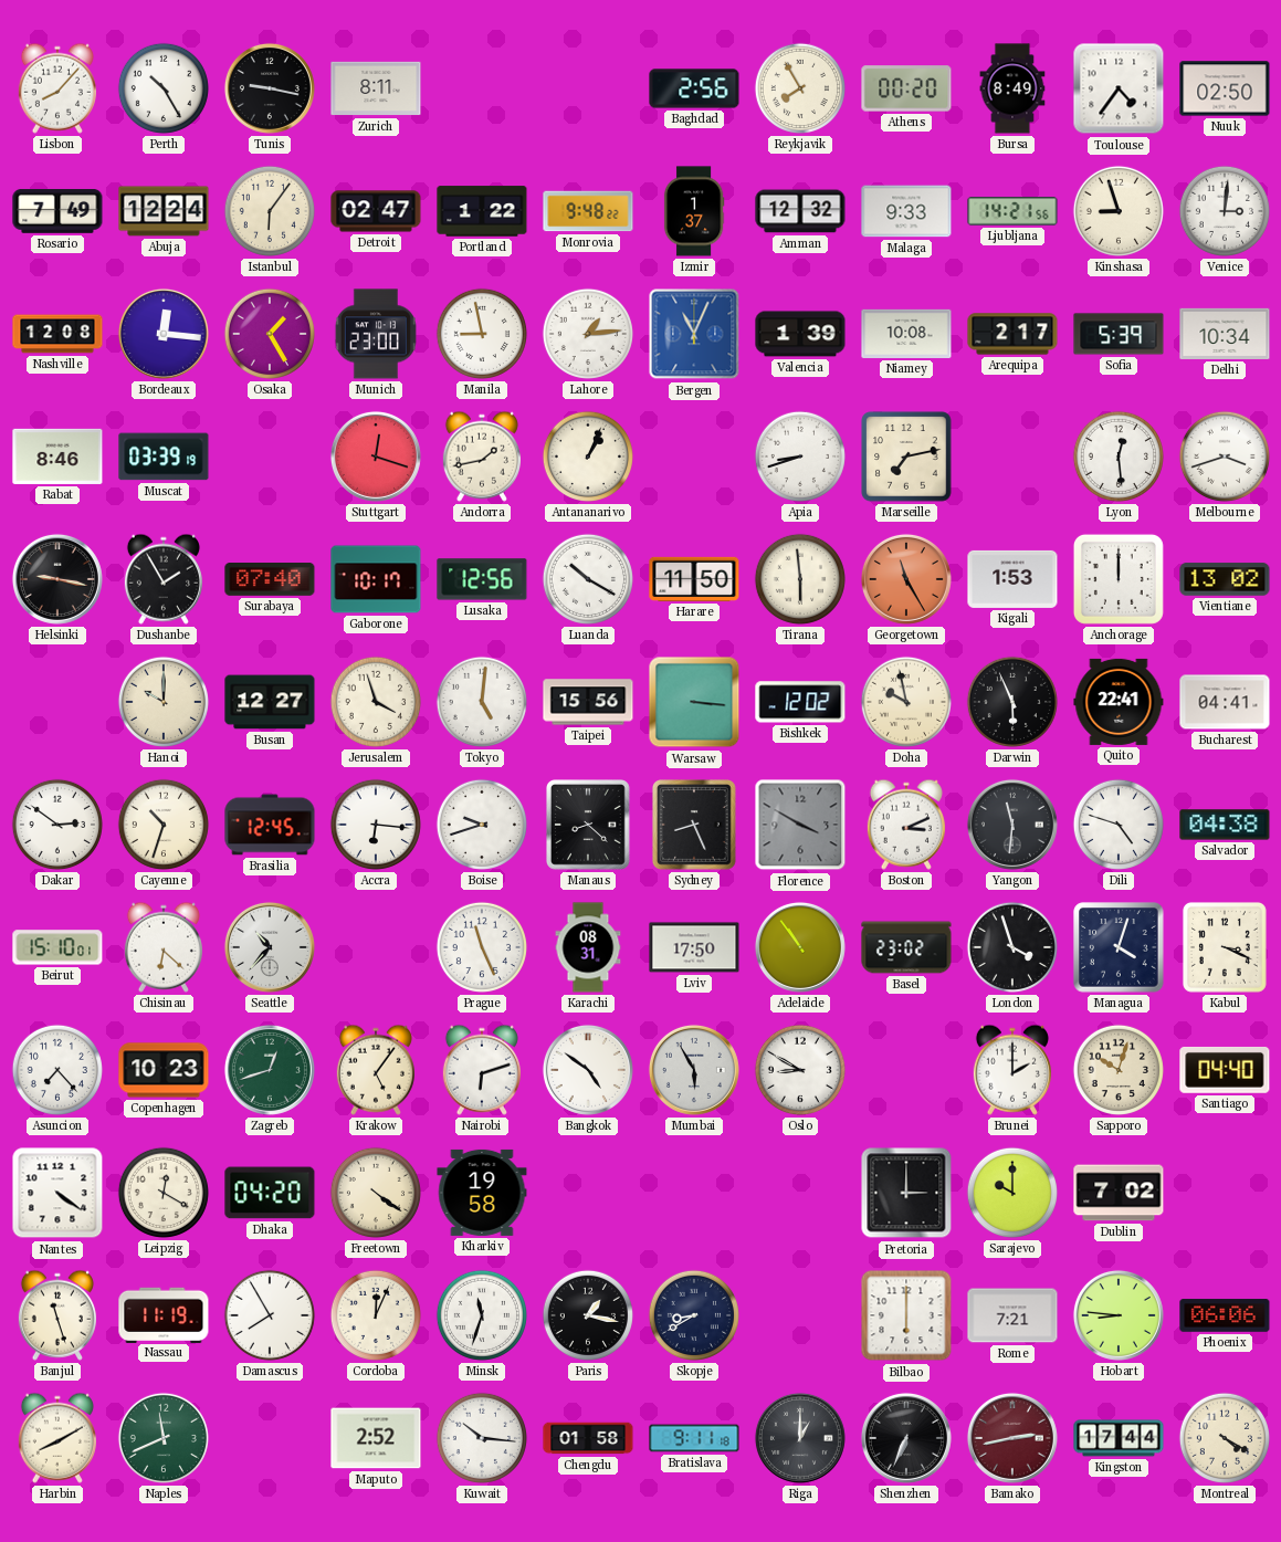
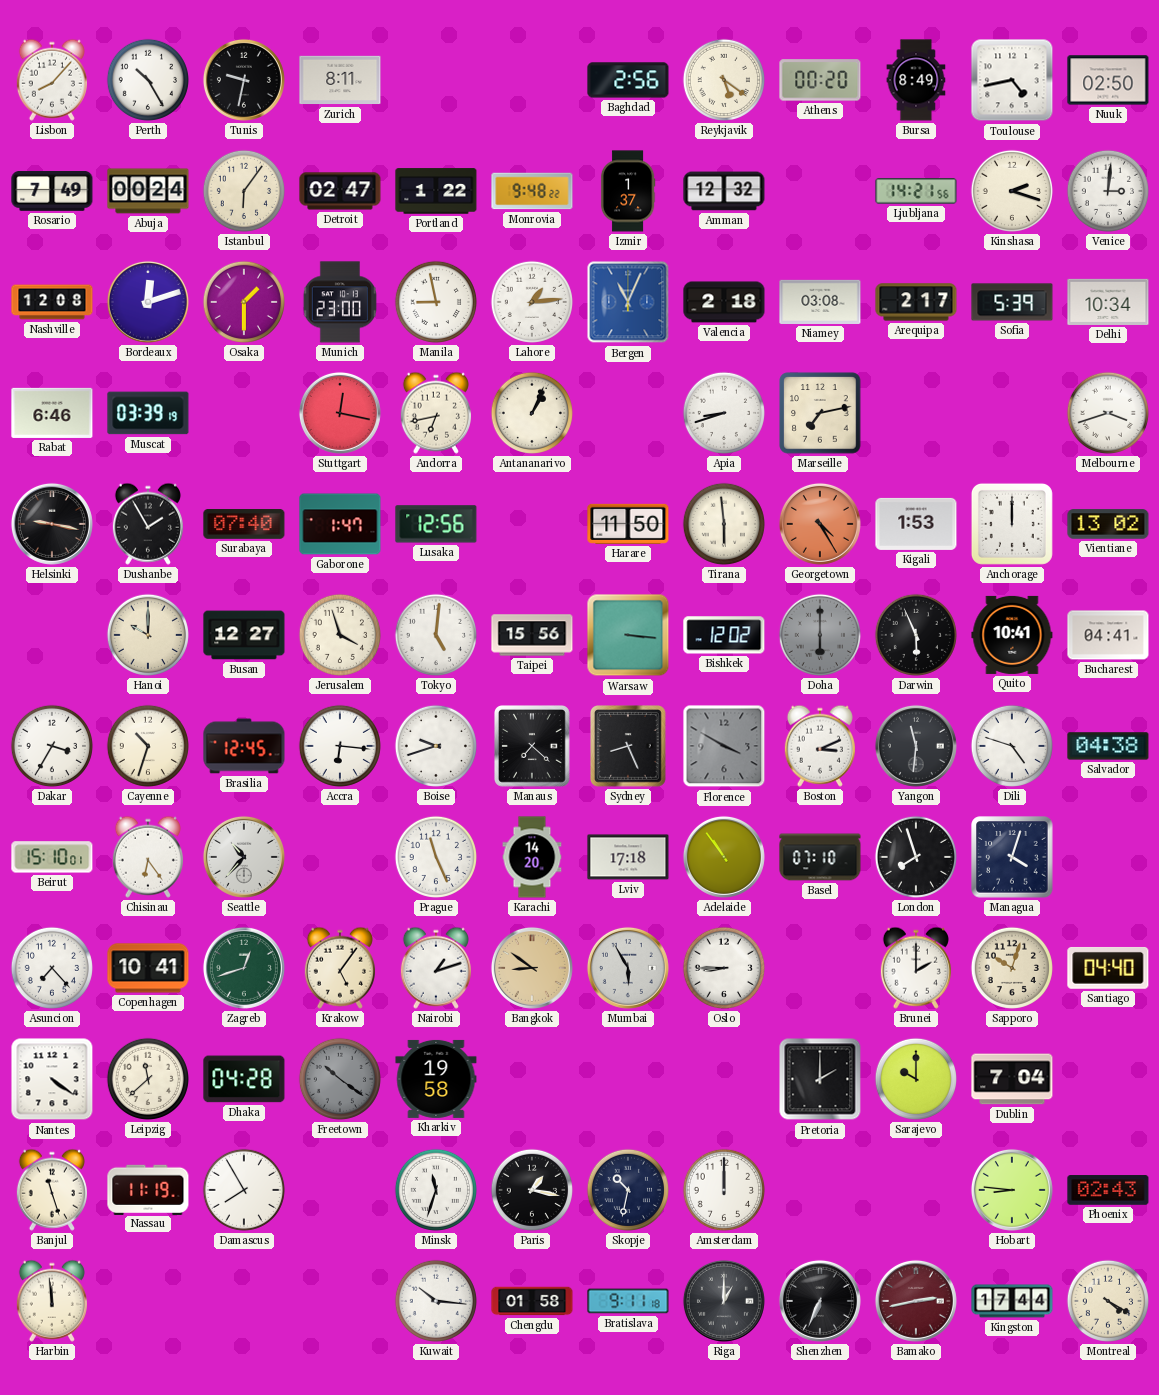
Tunis: 9:17 -> 9:32
Reykjavik: 7:55 -> 5:21
Toulouse: 4:36 -> 4:43
Abuja: 12:24 -> 00:24
Malaga: 9:33 -> none
Kinshasa: 8:57 -> 2:18
Bordeaux: 12:16 -> 12:12
Osaka: 1:25 -> 1:30
Valencia: 1:39 -> 2:18
Niamey: 10:08 -> 03:08
Rabat: 8:46 -> 6:46
Stuttgart: 12:18 -> 12:17
Andorra: 1:43 -> 6:43
Lyon: 12:29 -> none
Gaborone: 10:17 -> 1:47
Luanda: 10:20 -> none
Georgetown: 11:25 -> 4:25
Doha: 9:58 -> 6:00
Doha dial: cream -> grey
Quito: 22:41 -> 10:41
Dakar: 2:51 -> 3:35
Manaus: 8:22 -> 7:22
Chisinau: 6:22 -> 6:24
Karachi: 08:31 -> 14:20
Lviv: 17:50 -> 17:18
Basel: 23:02 -> 07:10
London: 3:57 -> 7:57
Kabul: 3:19 -> none
Copenhagen: 10:23 -> 10:41
Nairobi: 6:12 -> 1:12
Bangkok: 4:51 -> 8:51
Bangkok dial: white -> champagne
Oslo: 8:50 -> 8:45
Leipzig: 12:20 -> 11:38
Dhaka: 04:20 -> 04:28
Freetown: 4:21 -> 10:21
Freetown dial: cream -> grey
Pretoria: 3:00 -> 2:00
Dublin: 7:02 -> 7:04
Cordoba: 12:04 -> none
Skopje: 8:40 -> 10:32
Amsterdam: none -> 12:00
Bilbao: 6:00 -> none
Rome: 7:21 -> none
Phoenix: 06:06 -> 02:43
Harbin: 8:10 -> 11:59
Naples: 11:41 -> none
Maputo: 2:52 -> none
